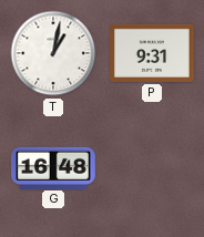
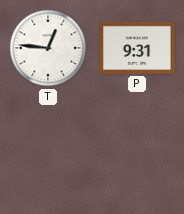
T: 1:02 -> 12:46
G: 16:48 -> none
